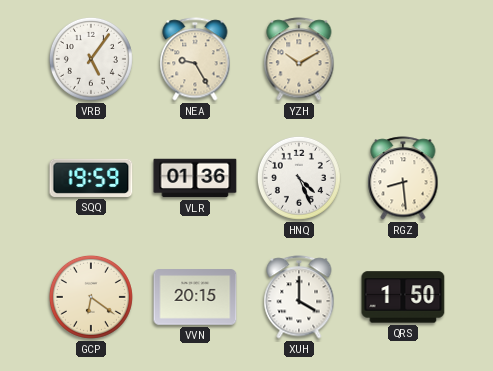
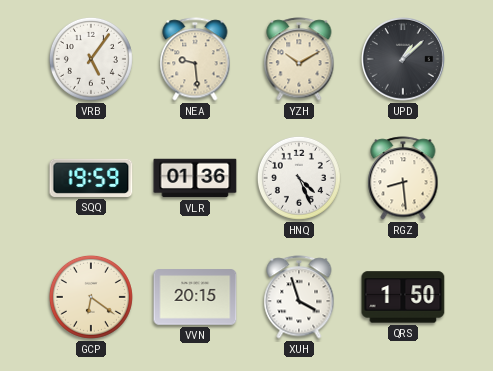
NEA: 9:25 -> 9:29
UPD: none -> 1:08
XUH: 4:00 -> 3:57
